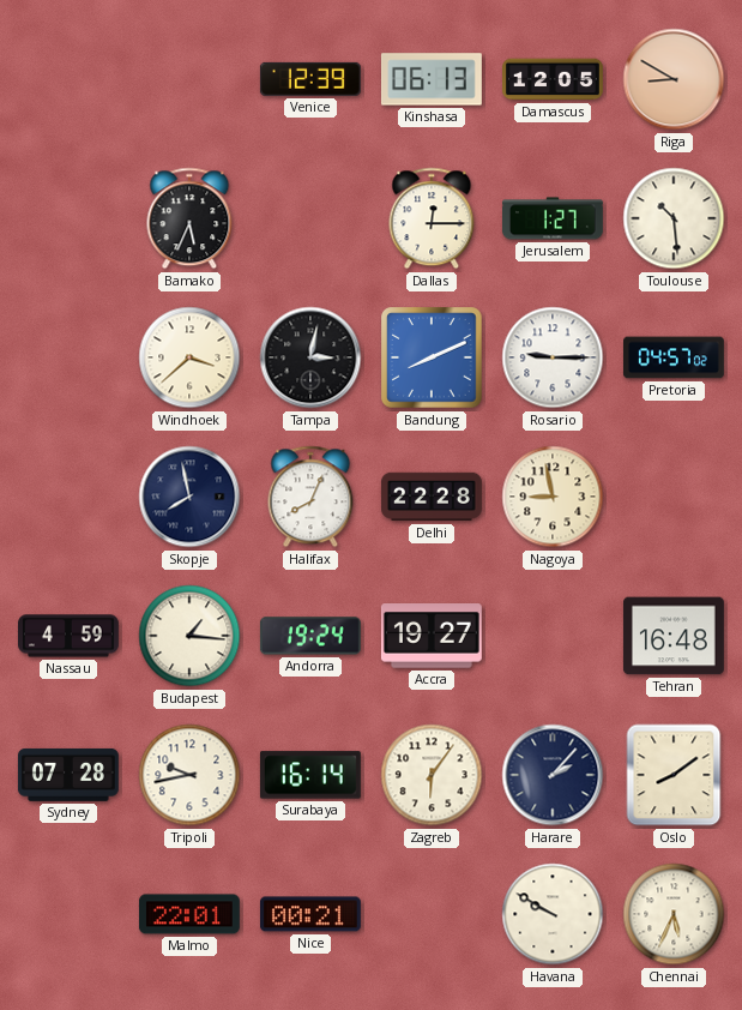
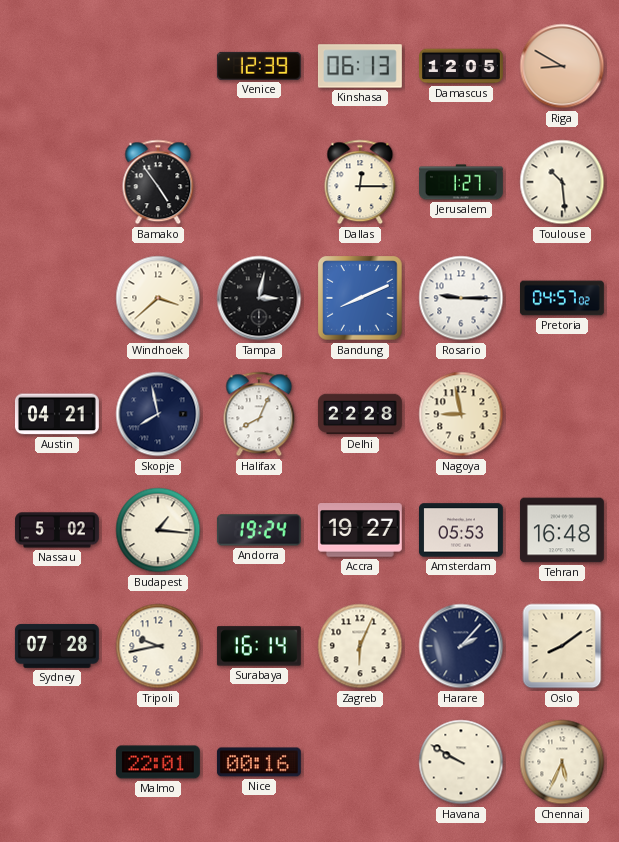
Bamako: 5:34 -> 4:54
Austin: none -> 04:21
Nassau: 4:59 -> 5:02
Amsterdam: none -> 05:53
Zagreb: 6:06 -> 6:04
Nice: 00:21 -> 00:16
